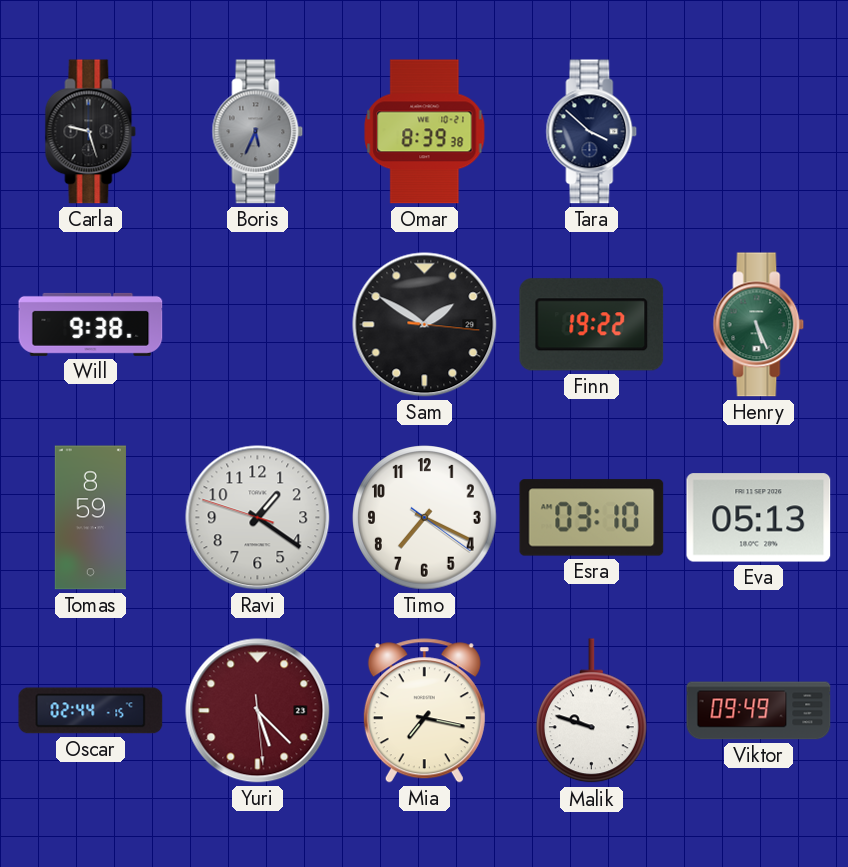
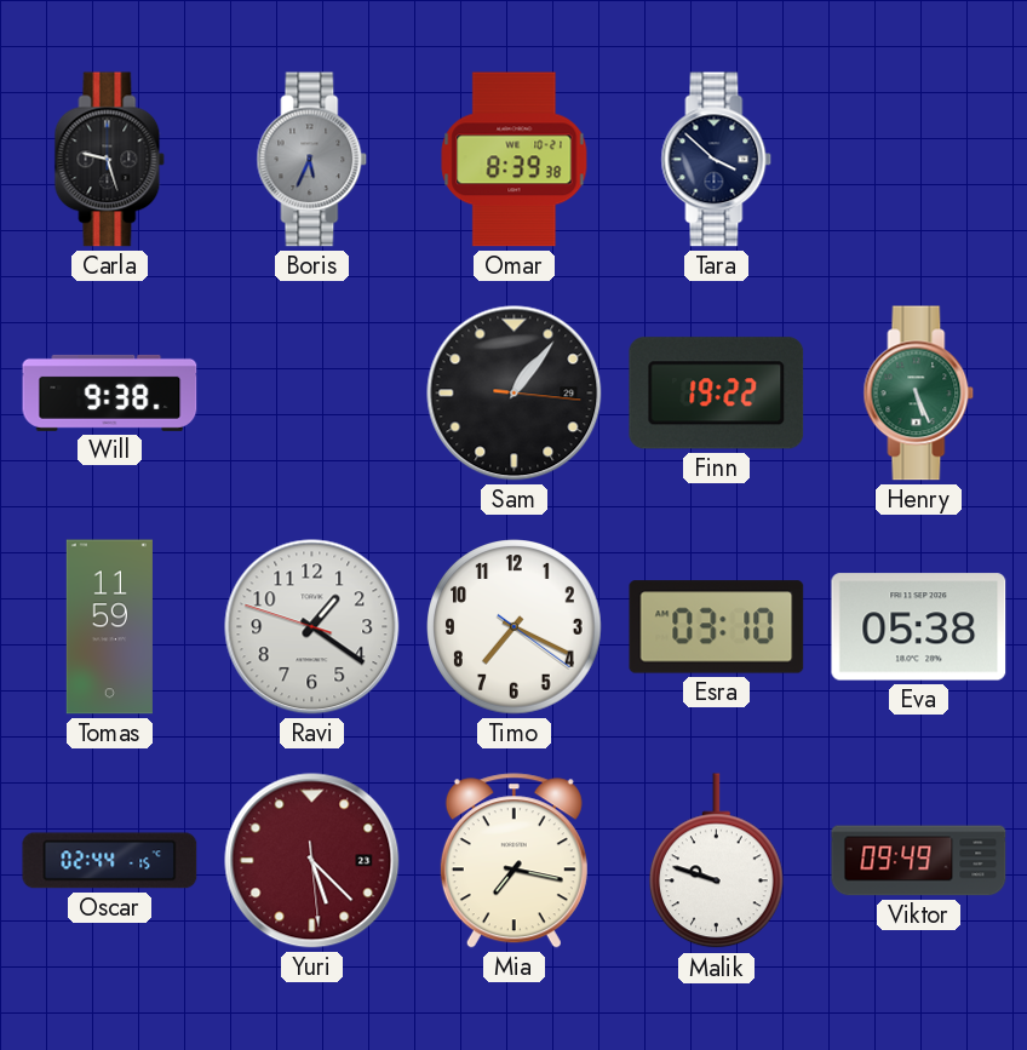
Sam: 1:50 -> 1:06
Tomas: 8:59 -> 11:59
Eva: 05:13 -> 05:38
